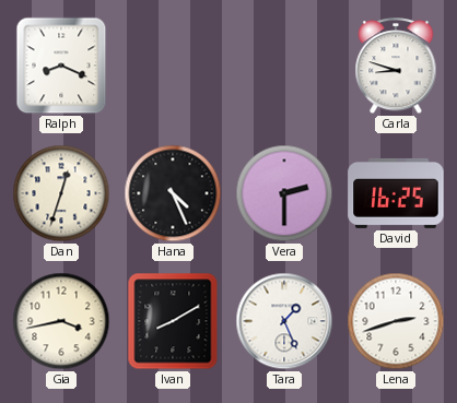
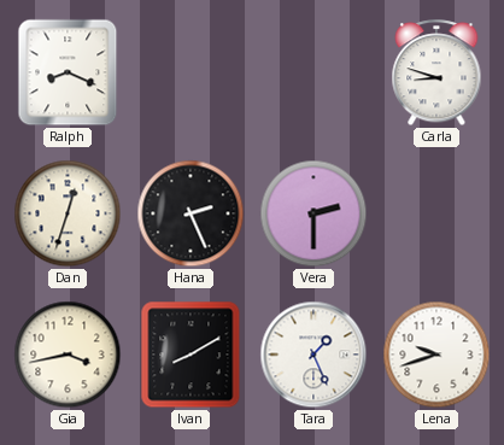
Hana: 4:26 -> 2:26
David: 16:25 -> none
Lena: 2:42 -> 9:42
